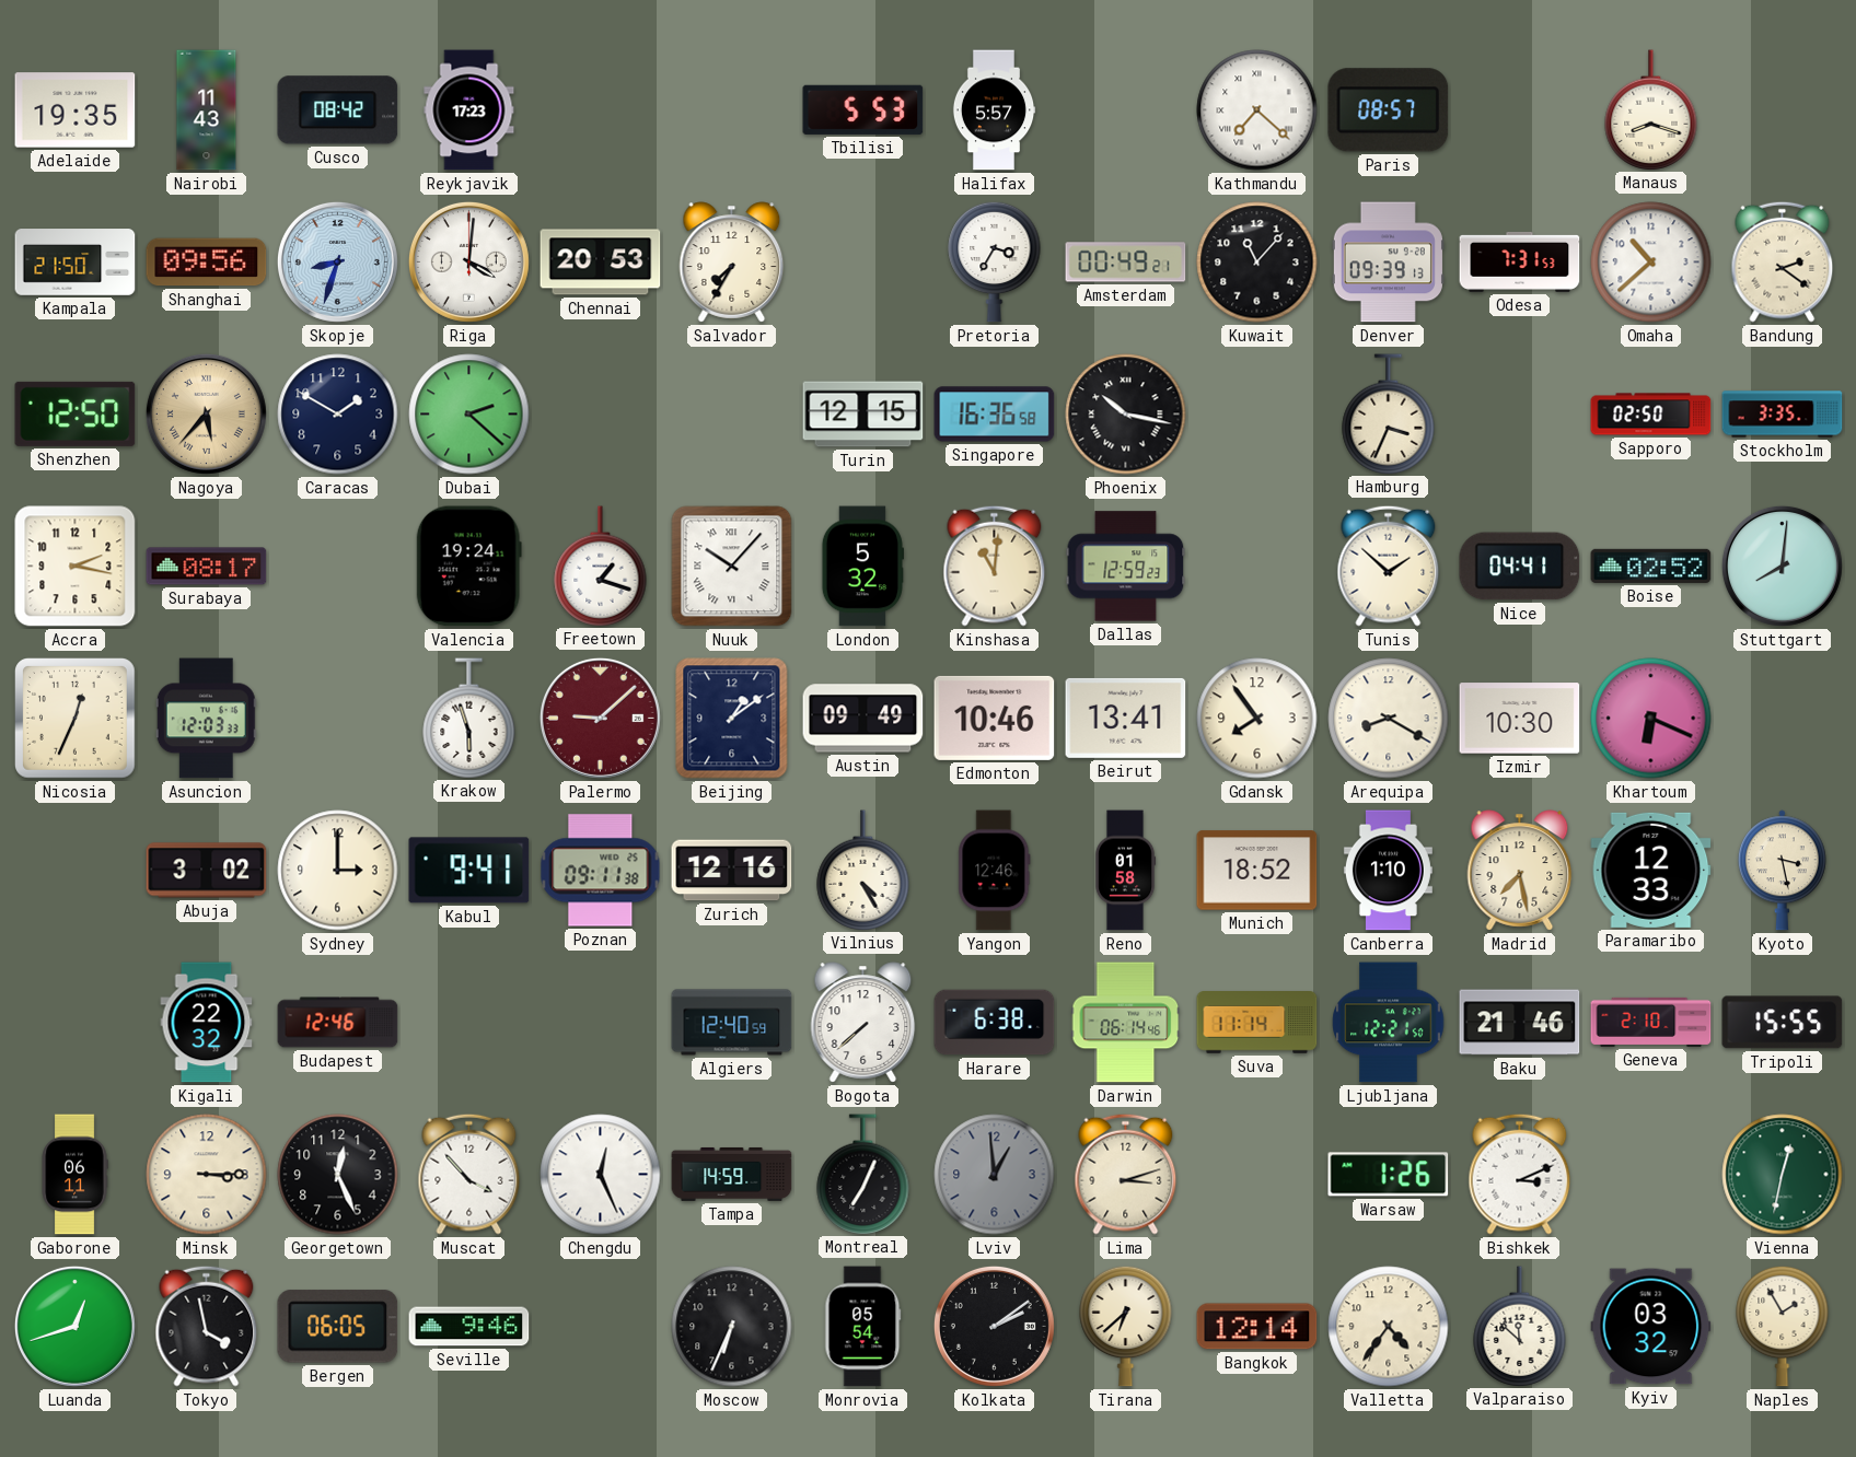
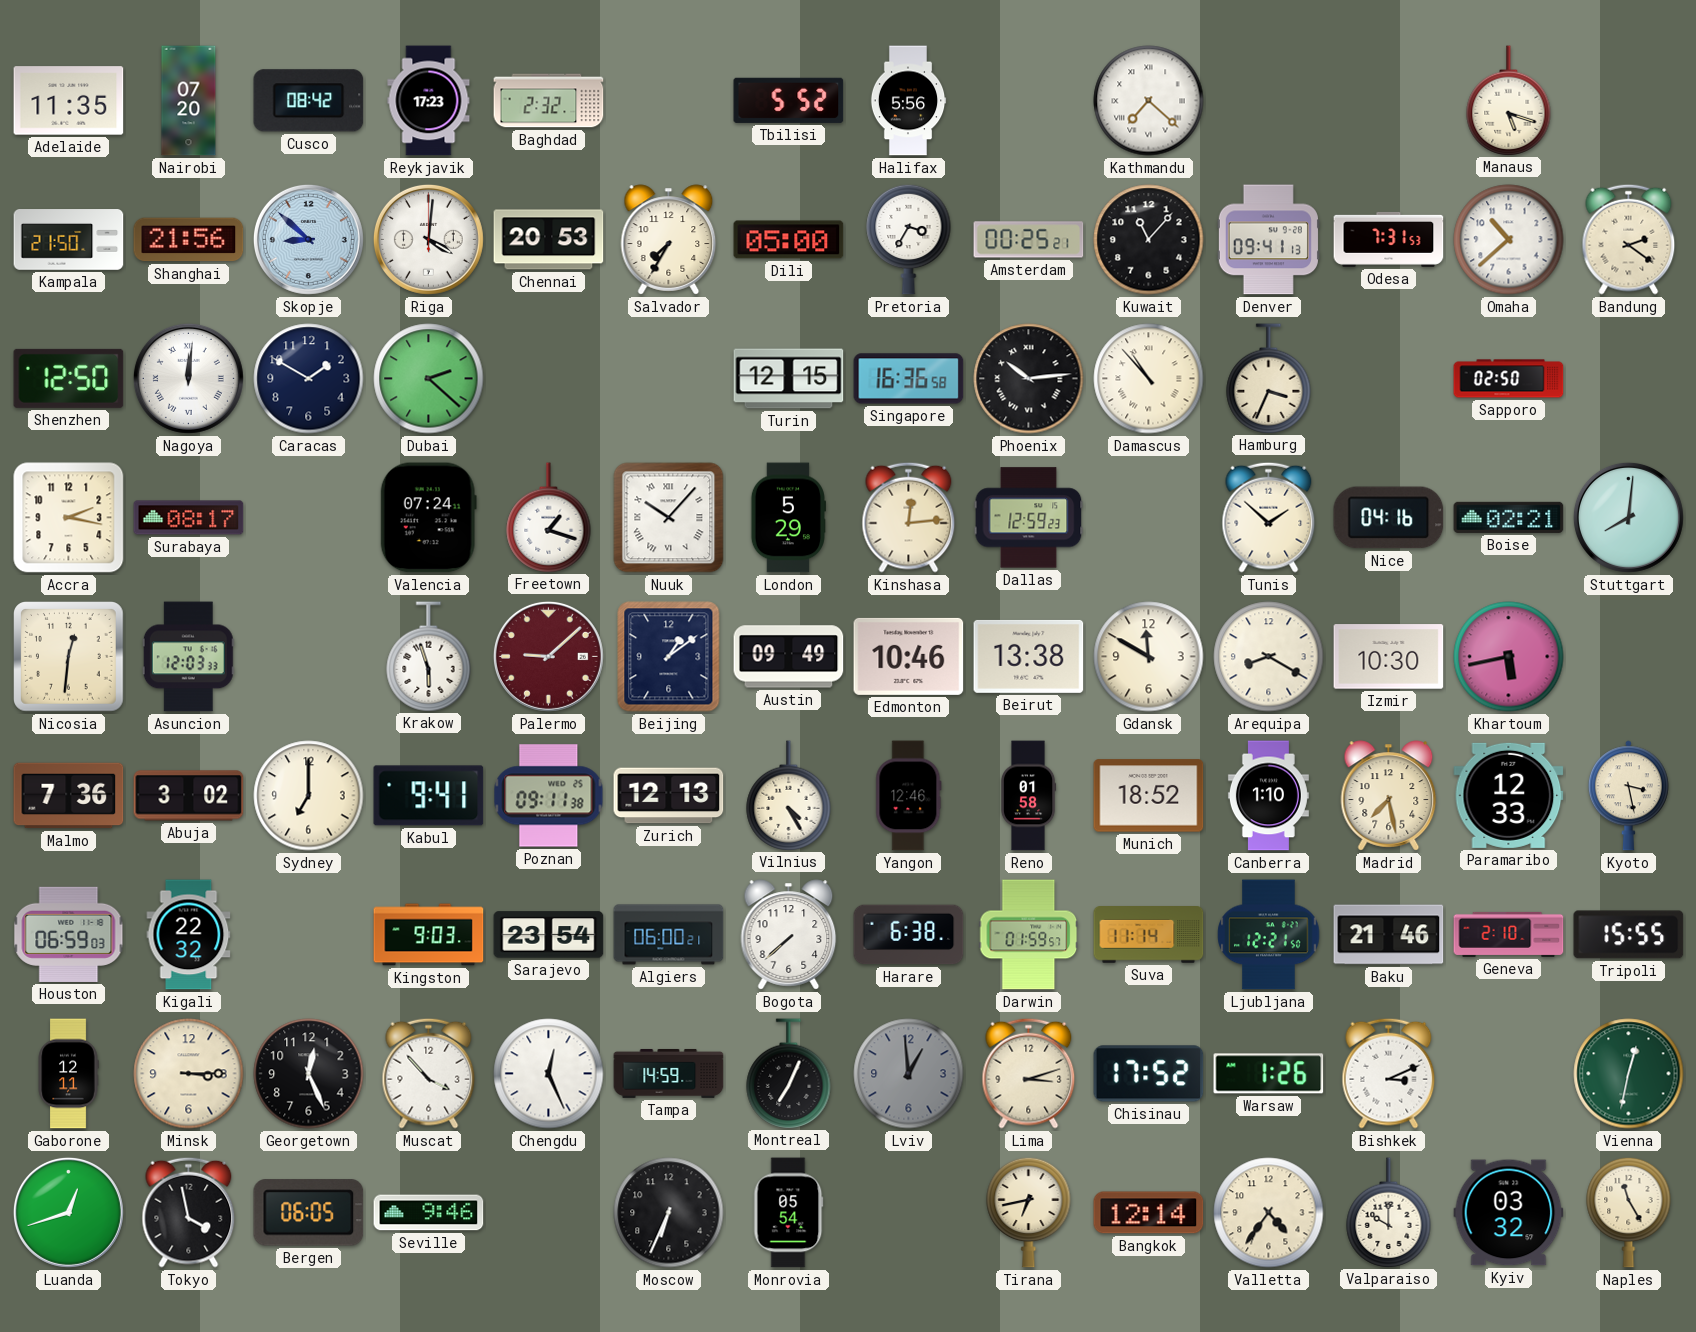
Adelaide: 19:35 -> 11:35
Nairobi: 11:43 -> 07:20
Baghdad: none -> 2:32
Tbilisi: 5:53 -> 5:52
Halifax: 5:57 -> 5:56
Paris: 08:57 -> none
Manaus: 8:18 -> 5:18
Shanghai: 09:56 -> 21:56
Skopje: 8:33 -> 8:52
Dili: none -> 05:00
Amsterdam: 00:49 -> 00:25
Denver: 09:39 -> 09:41
Nagoya: 5:37 -> 12:01
Nagoya dial: champagne -> white
Phoenix: 10:17 -> 10:14
Damascus: none -> 10:53
Stockholm: 3:35 -> none
Valencia: 19:24 -> 07:24
London: 5:32 -> 5:29
Kinshasa: 11:01 -> 12:14
Nice: 04:41 -> 04:16
Boise: 02:52 -> 02:21
Nicosia: 12:34 -> 12:31
Beirut: 13:41 -> 13:38
Gdansk: 7:54 -> 11:50
Khartoum: 6:19 -> 5:43
Malmo: none -> 7:36
Sydney: 3:00 -> 7:00
Zurich: 12:16 -> 12:13
Houston: none -> 06:59
Budapest: 12:46 -> none
Kingston: none -> 9:03
Sarajevo: none -> 23:54
Algiers: 12:40 -> 06:00
Darwin: 06:14 -> 01:59
Gaborone: 06:11 -> 12:11
Chisinau: none -> 17:52
Kolkata: 2:09 -> none
Tirana: 6:38 -> 6:43
Valparaiso: 11:52 -> 10:00
Naples: 1:55 -> 11:25
